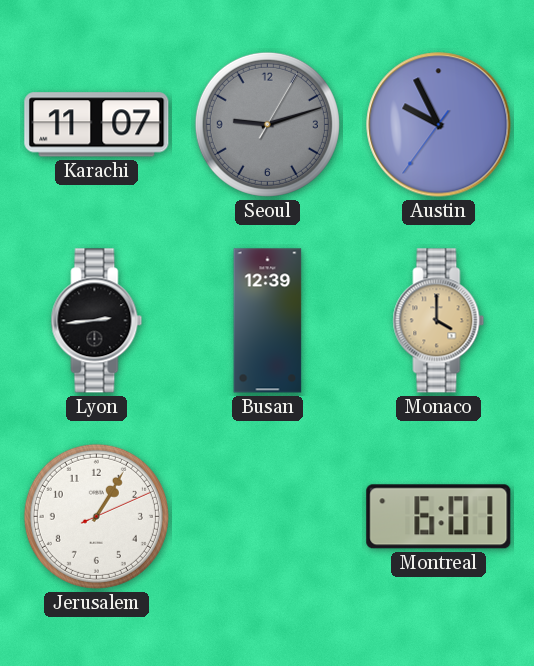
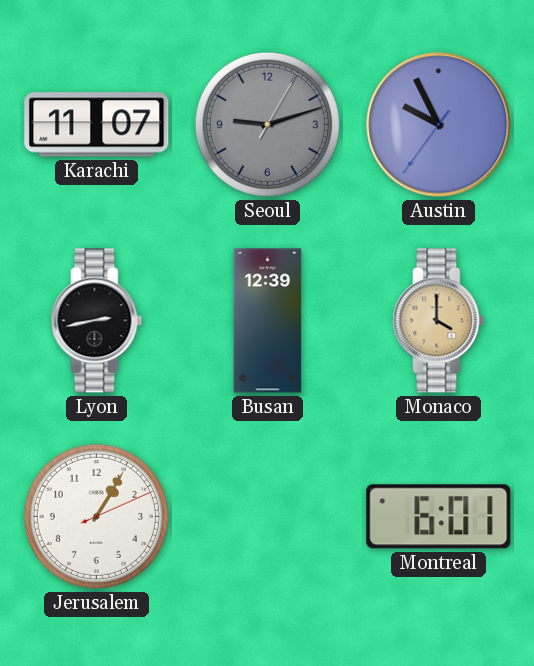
Lyon: 2:44 -> 2:43
